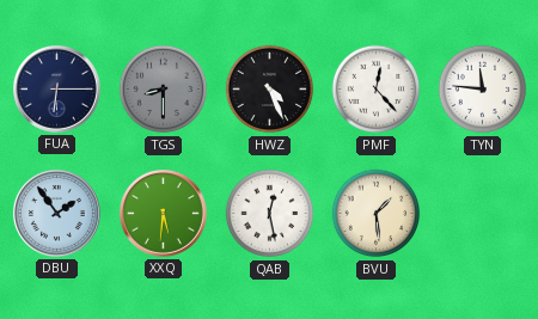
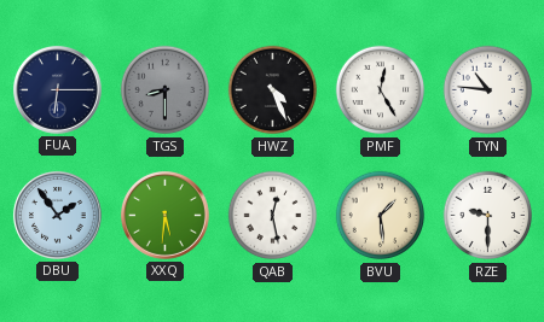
PMF: 12:23 -> 12:25
TYN: 11:46 -> 10:46
RZE: none -> 9:30
